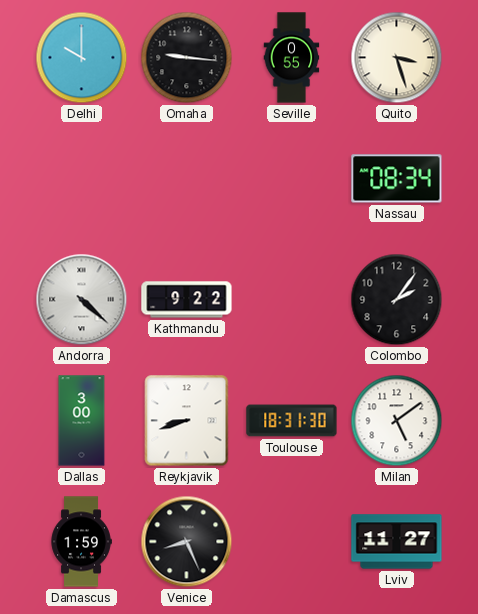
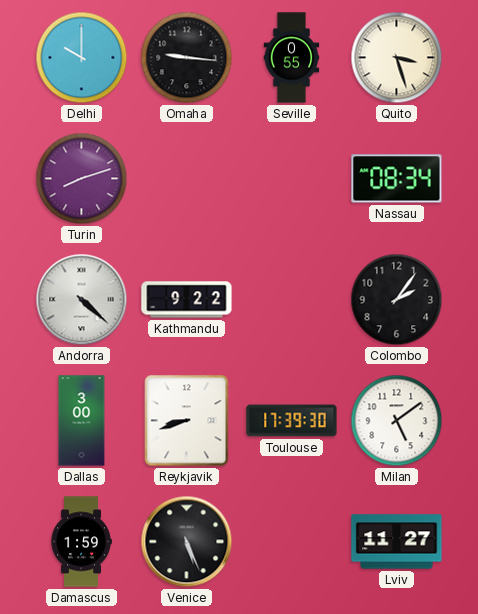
Turin: none -> 8:12
Toulouse: 18:31 -> 17:39
Venice: 8:26 -> 5:26
